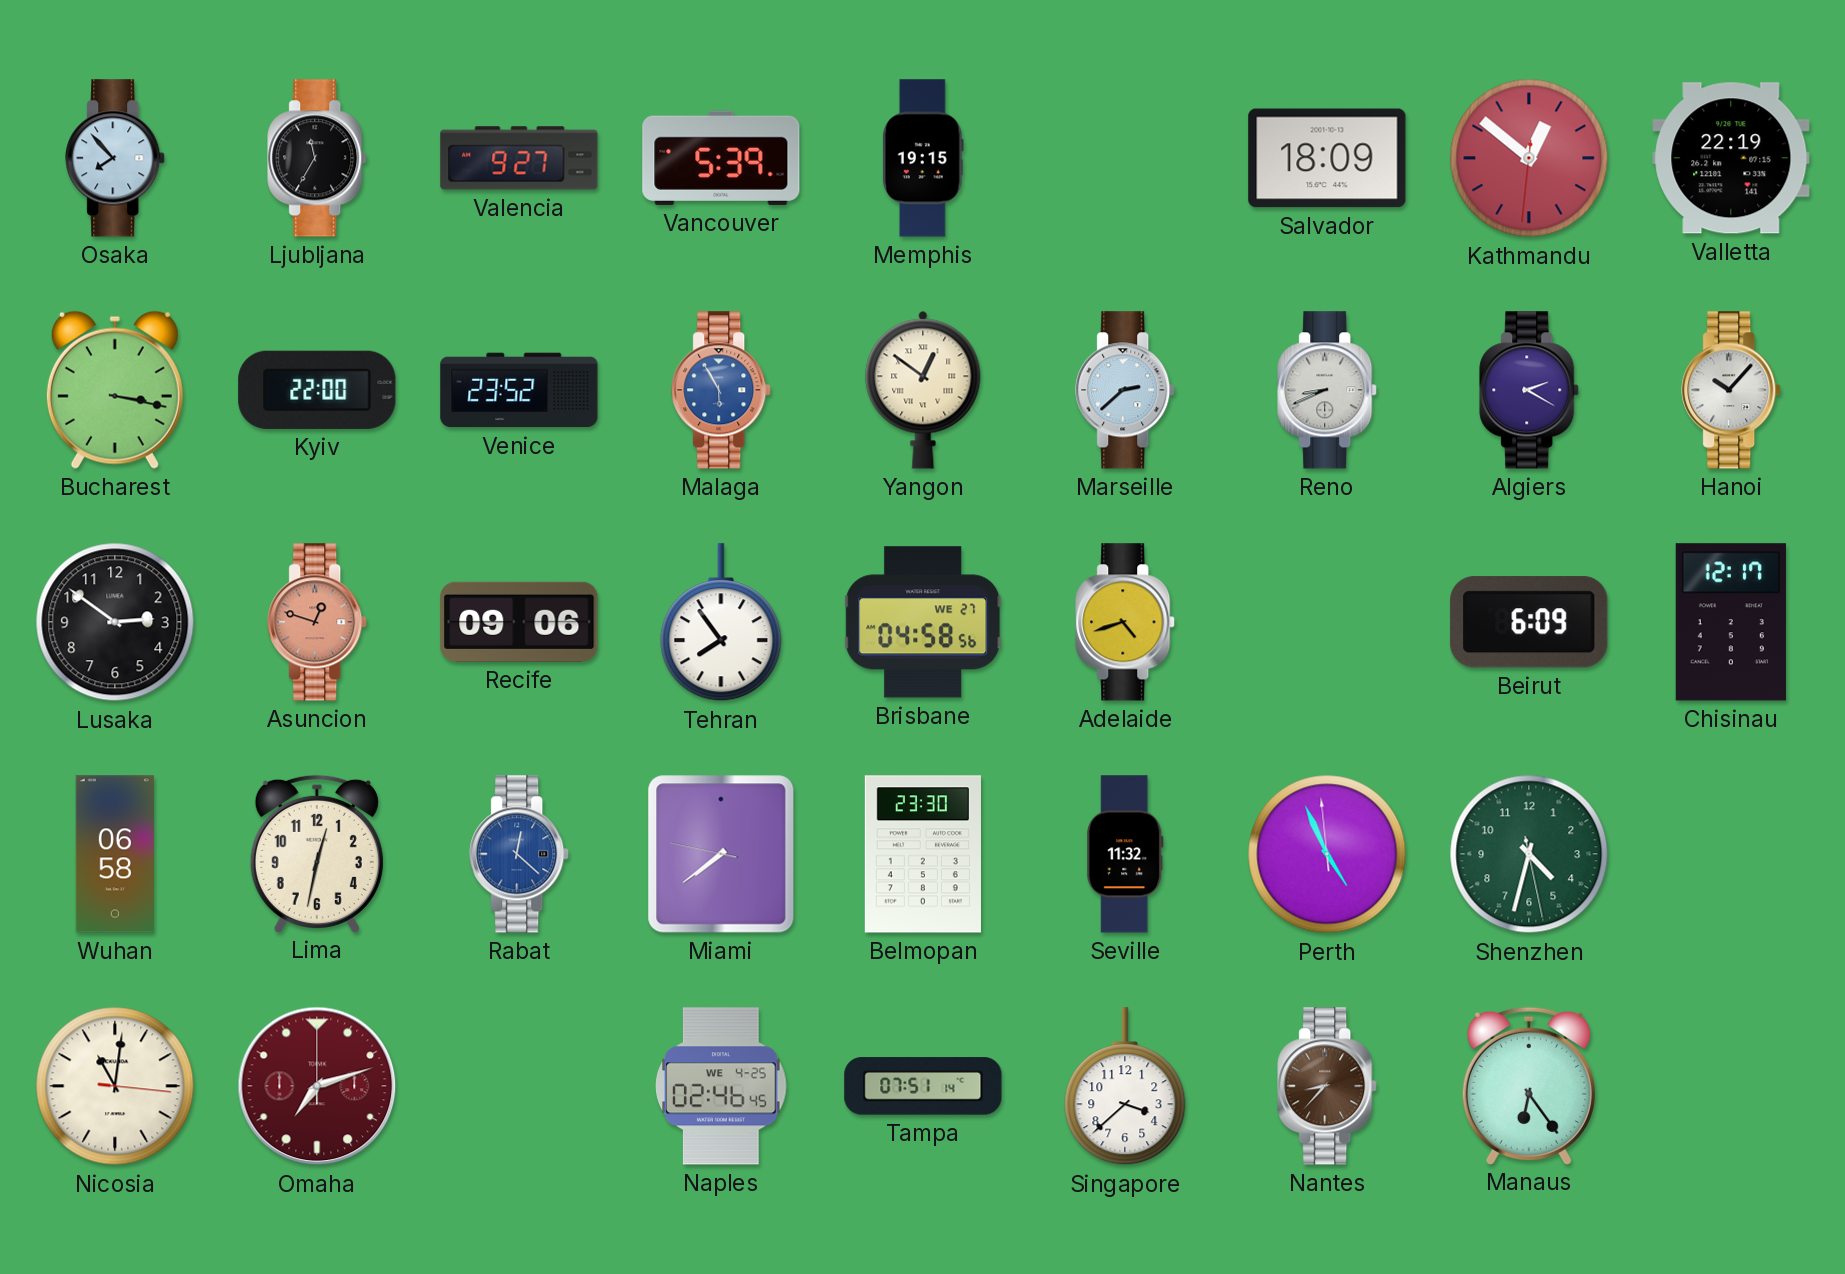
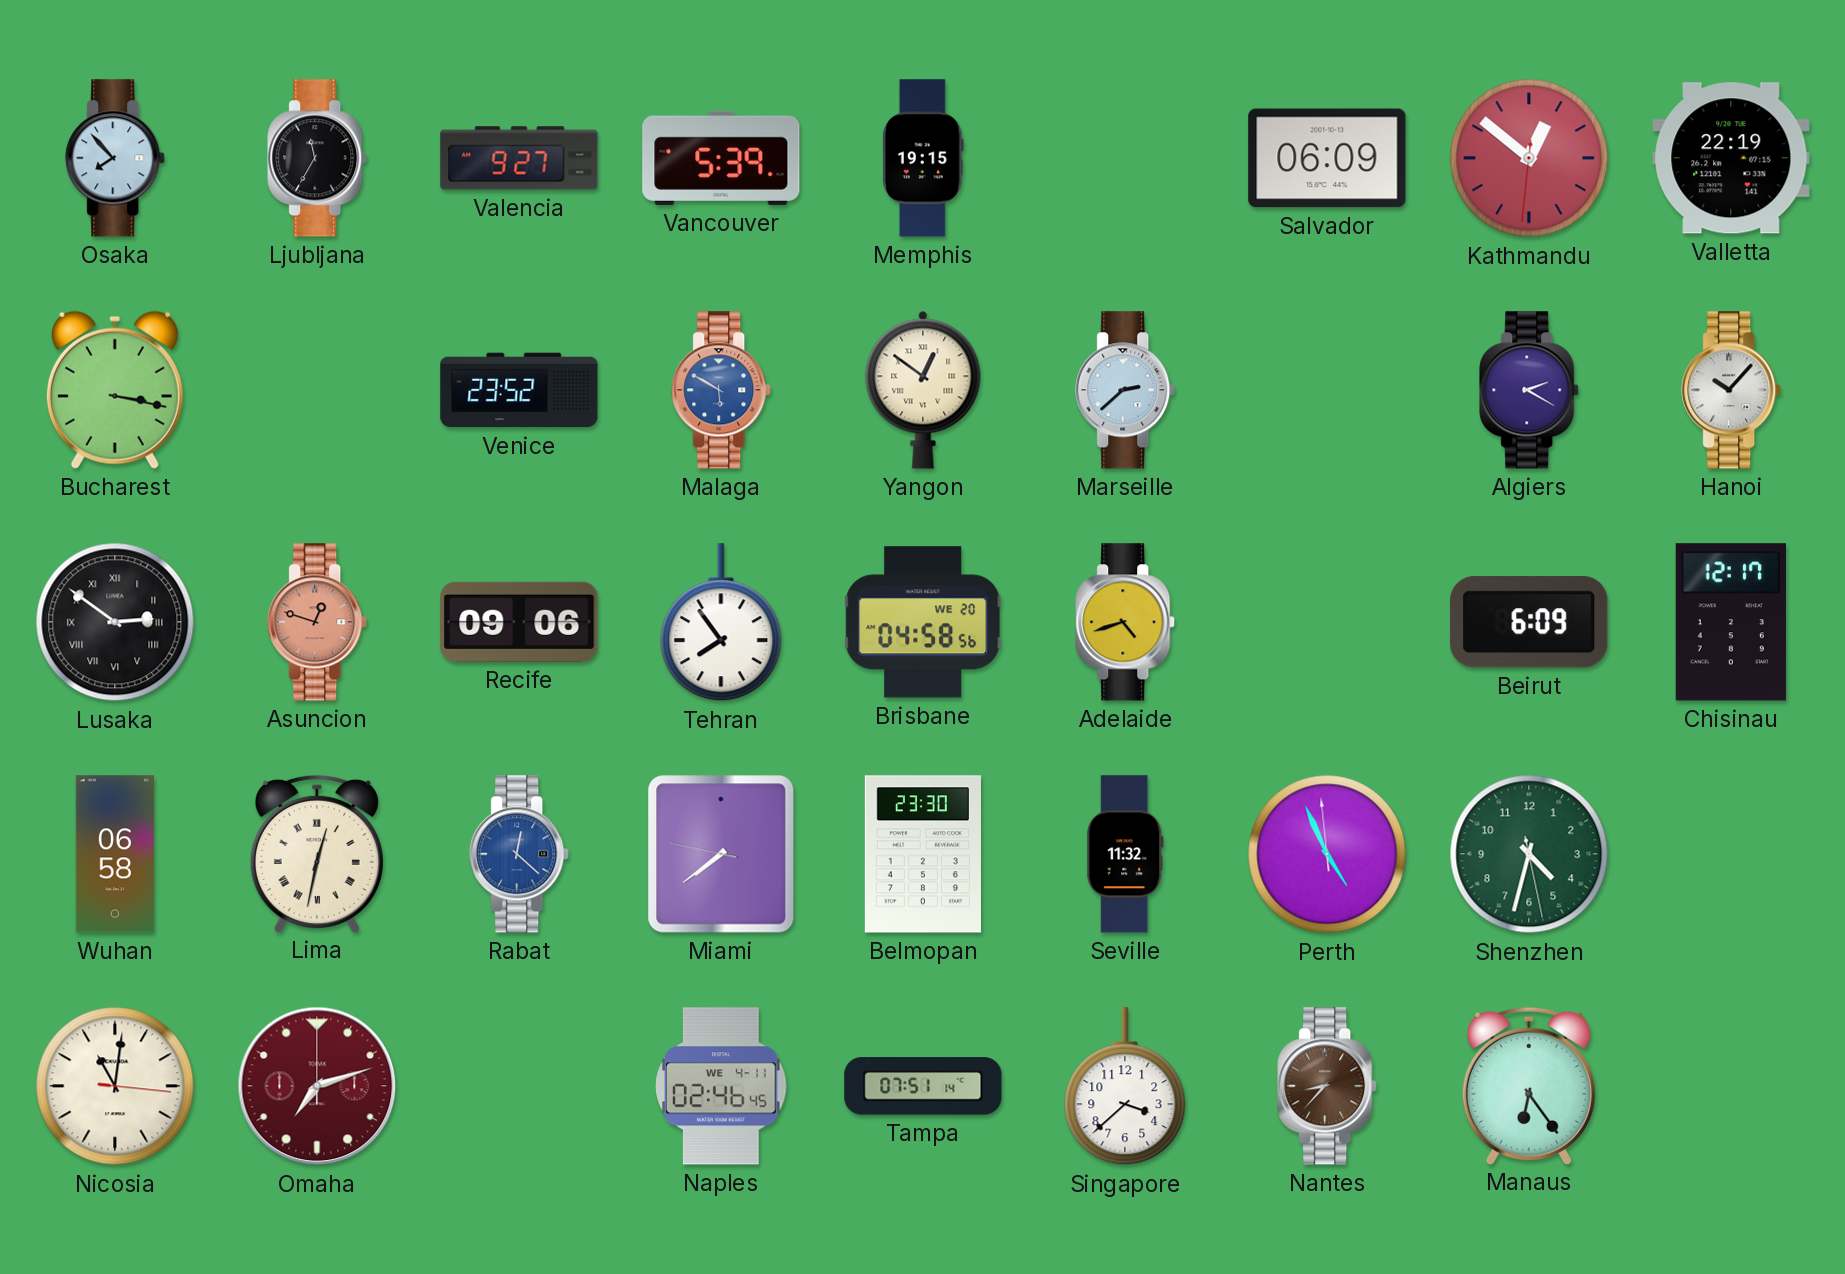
Salvador: 18:09 -> 06:09
Kyiv: 22:00 -> none
Malaga: 5:55 -> 5:50
Reno: 8:41 -> none
Lusaka numerals: Arabic -> Roman
Brisbane date: WE 27 -> WE 20
Lima numerals: Arabic -> Roman
Naples date: WE 4-25 -> WE 4-11
